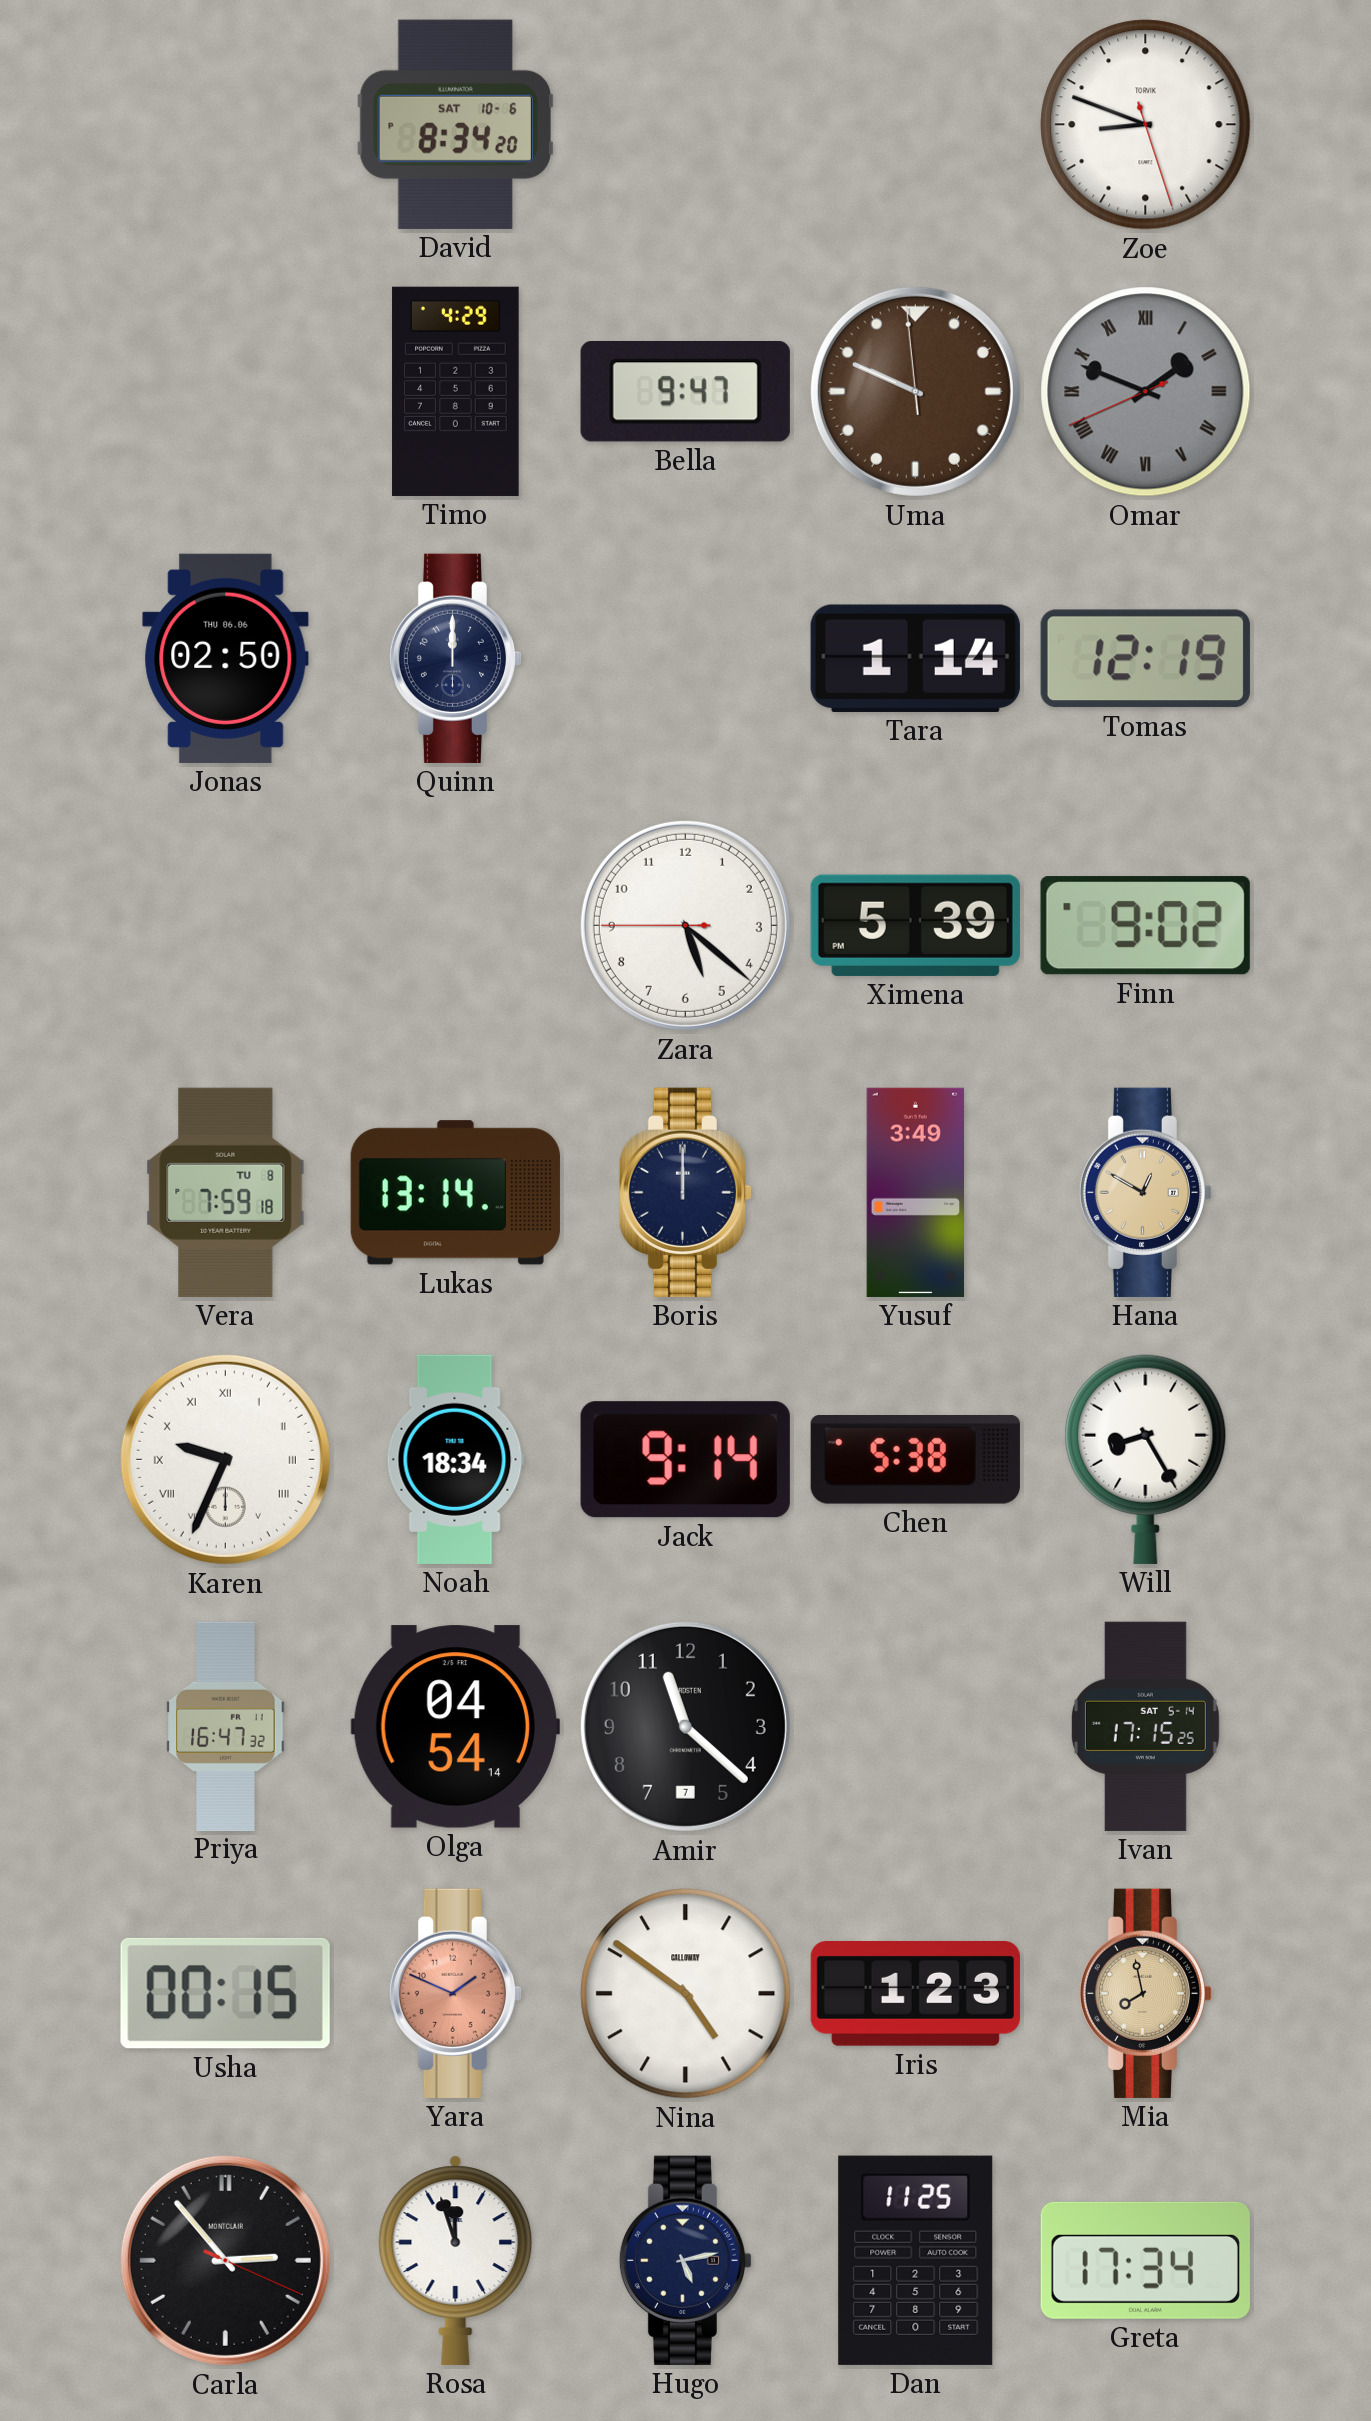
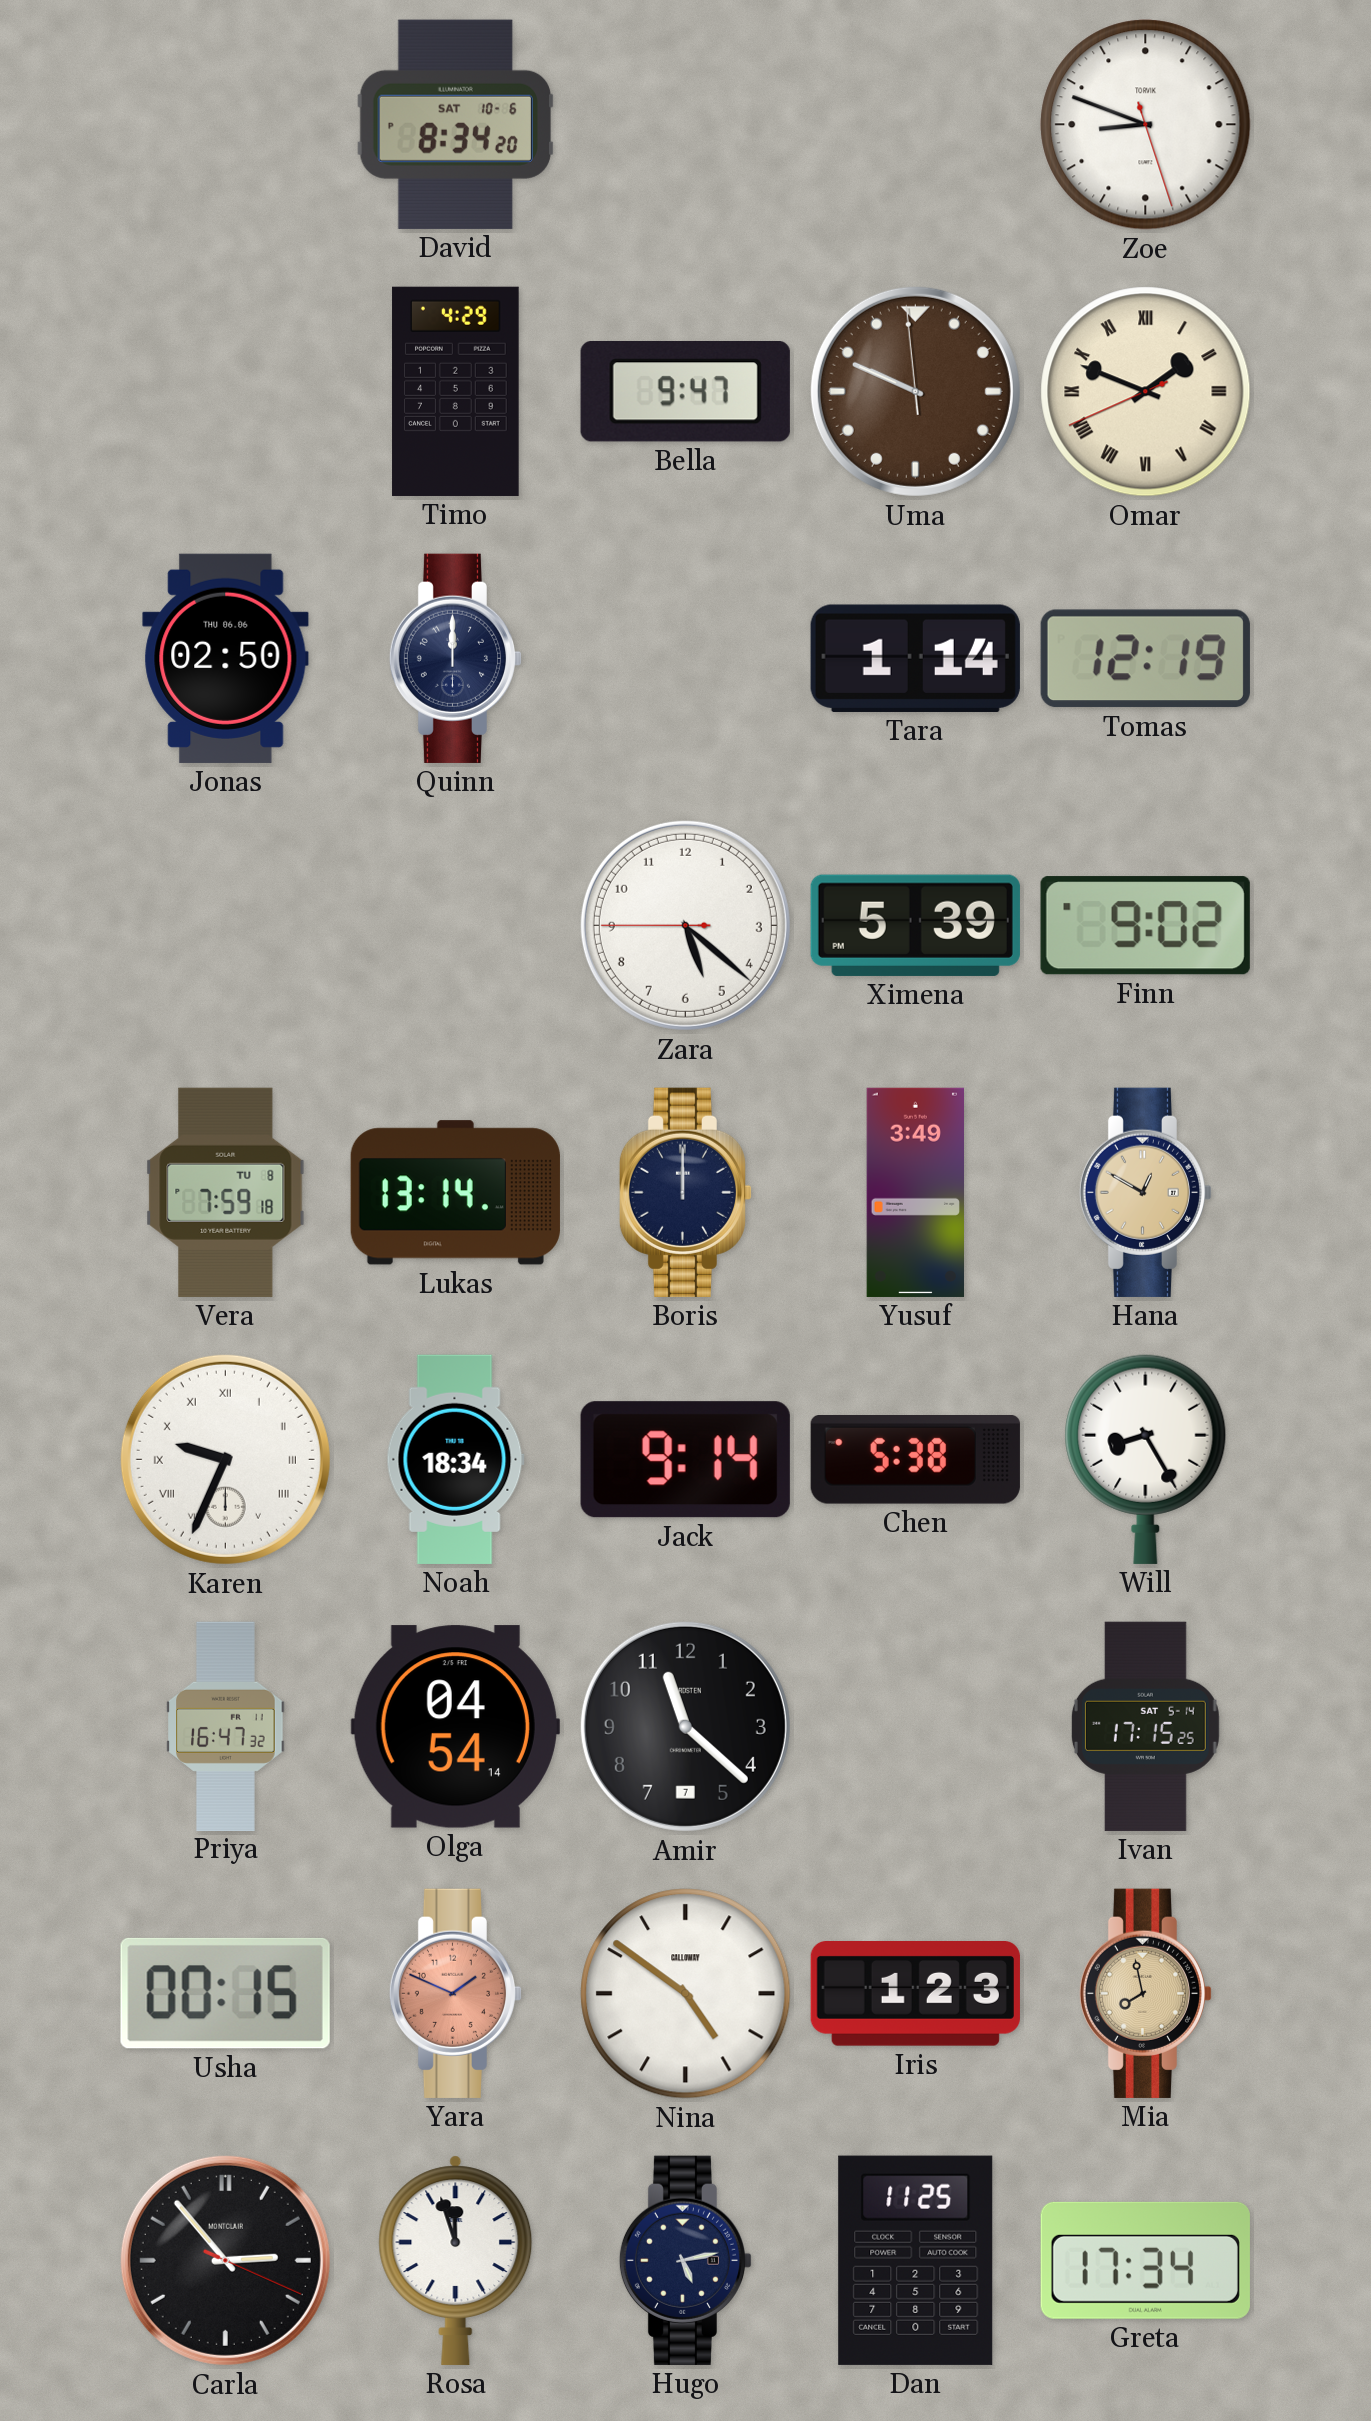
Omar dial: grey -> cream
